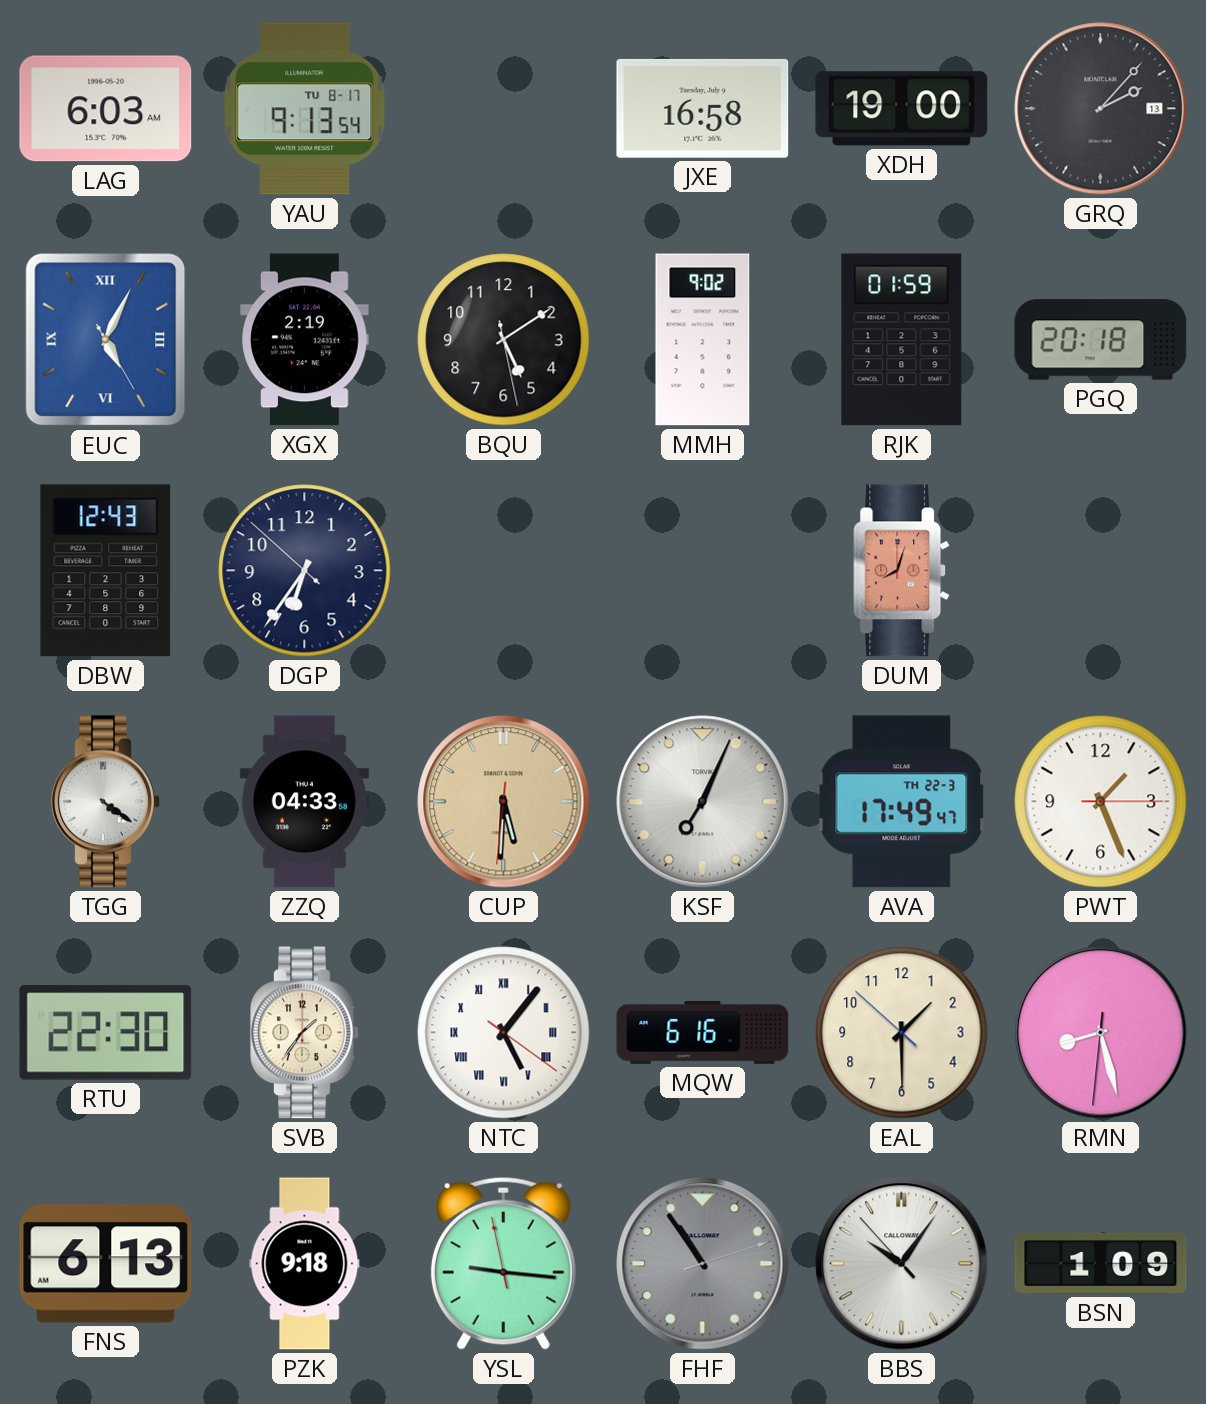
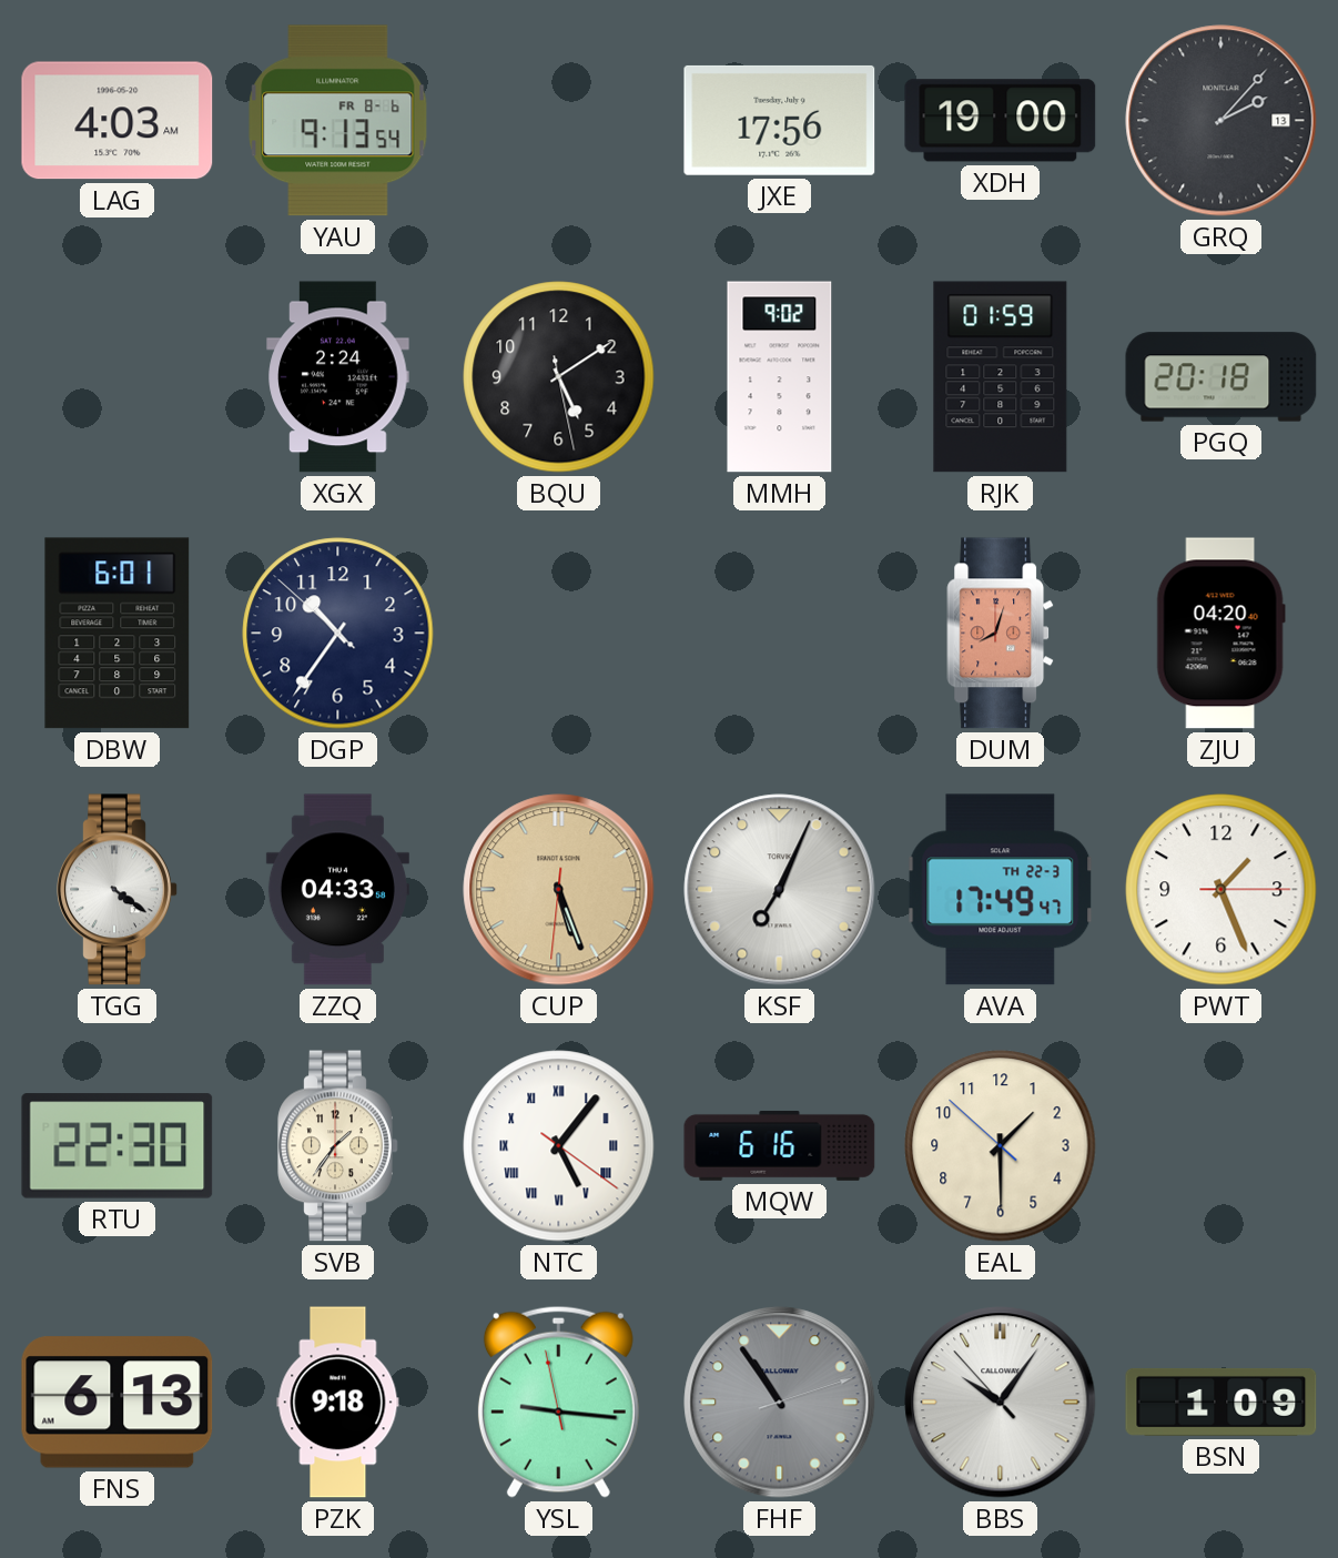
LAG: 6:03 -> 4:03
YAU date: TU 8-17 -> FR 8-6
JXE: 16:58 -> 17:56
EUC: 5:04 -> none
XGX: 2:19 -> 2:24
DBW: 12:43 -> 6:01
DGP: 6:35 -> 10:35
ZJU: none -> 04:20
CUP: 5:30 -> 5:26
RMN: 8:27 -> none
